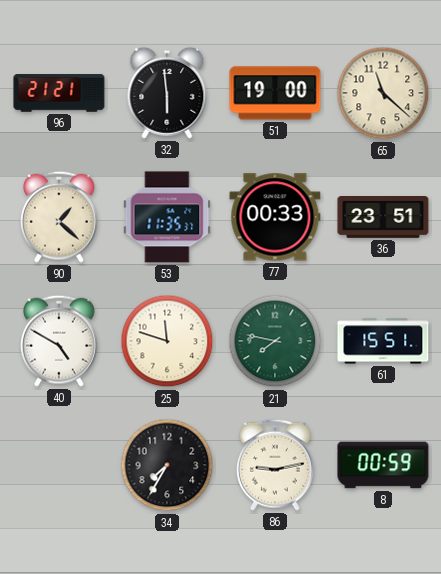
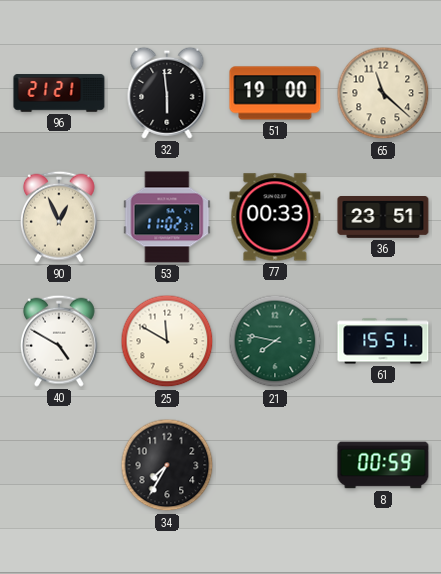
90: 1:22 -> 12:56
53: 11:35 -> 11:02
25: 11:48 -> 11:50
86: 9:13 -> none
